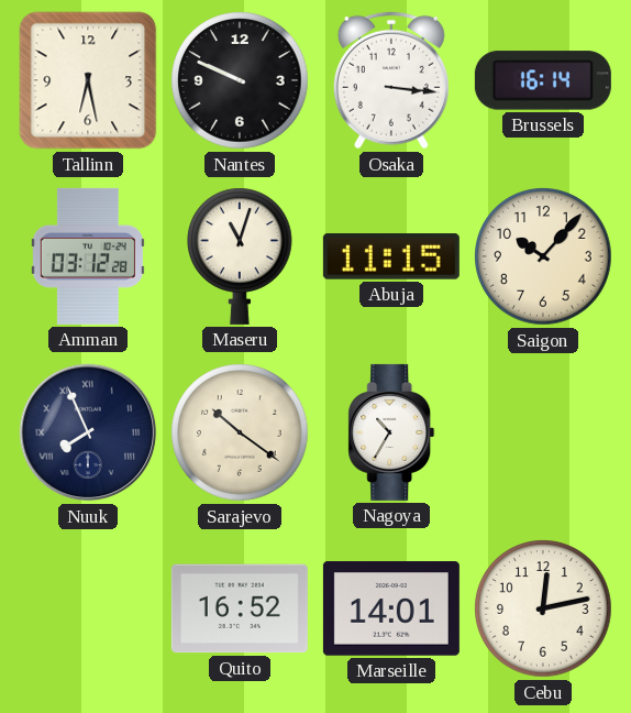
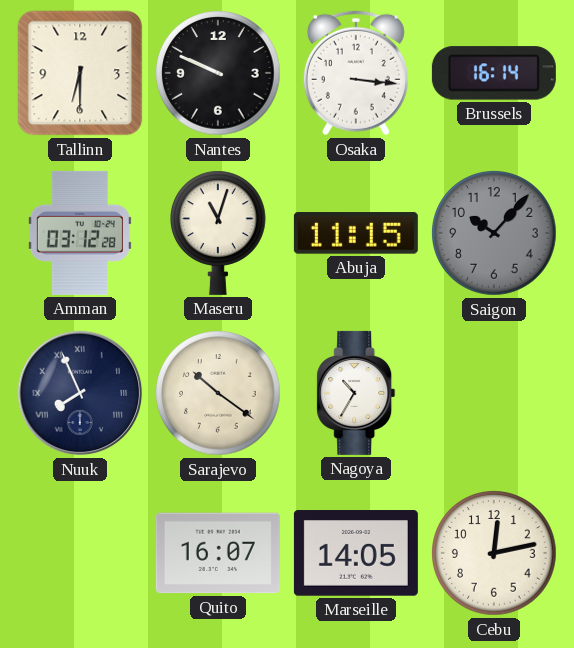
Tallinn: 6:28 -> 6:30
Saigon dial: cream -> grey
Quito: 16:52 -> 16:07
Marseille: 14:01 -> 14:05
